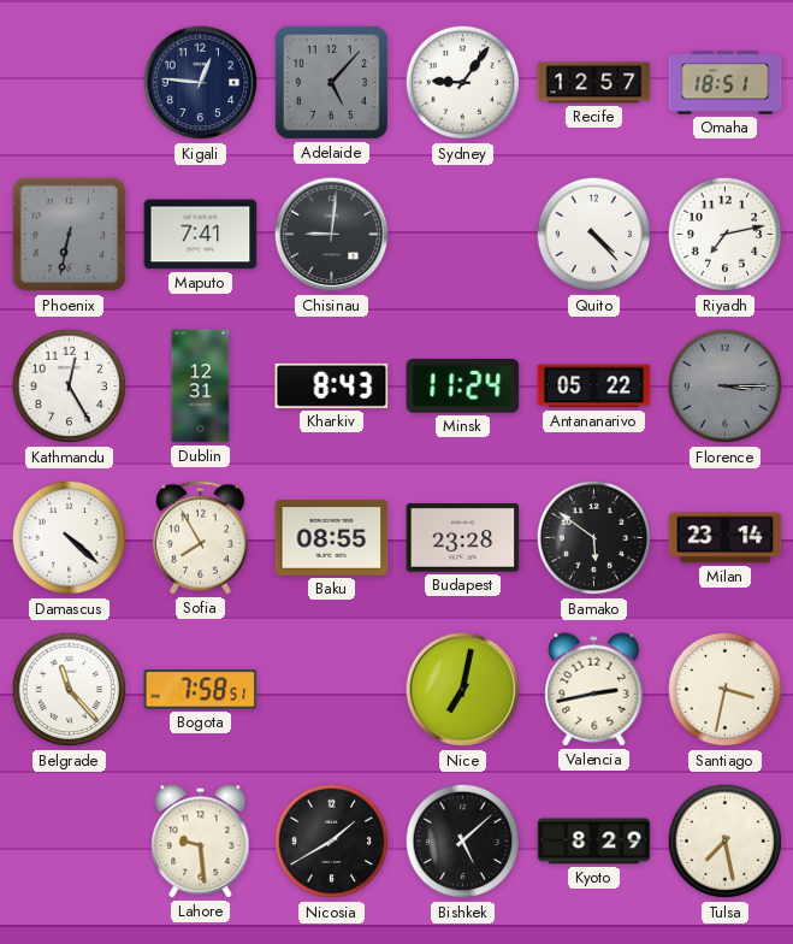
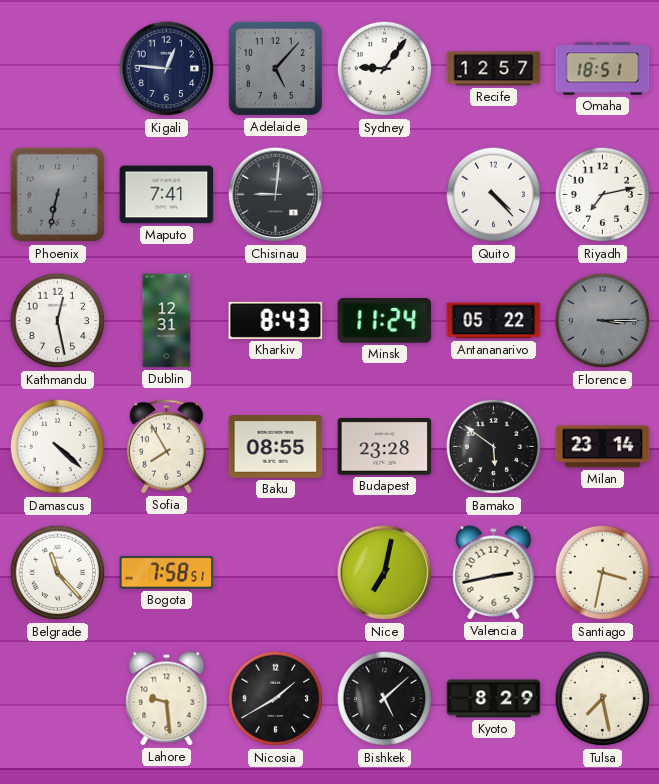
Kathmandu: 12:25 -> 12:28
